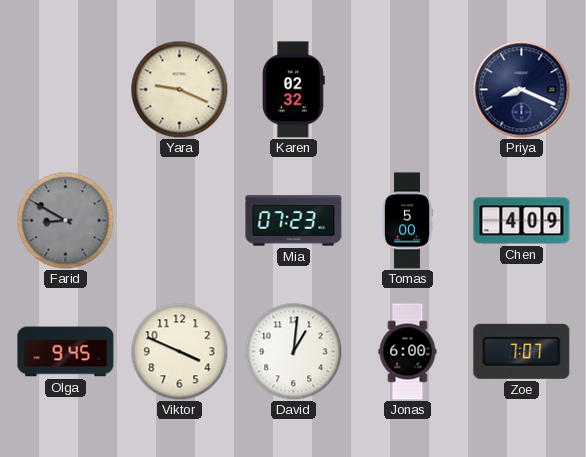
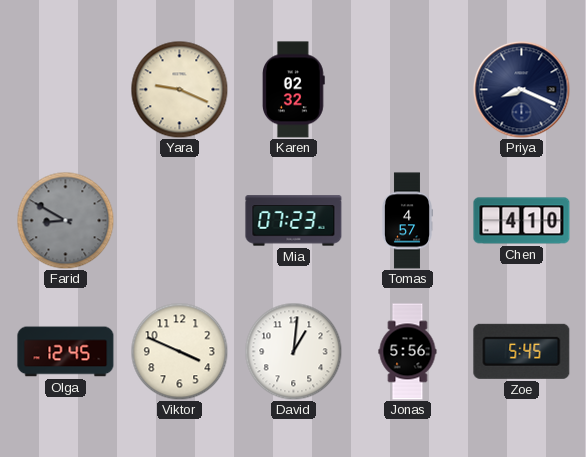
Tomas: 5:00 -> 4:57
Chen: 4:09 -> 4:10
Olga: 9:45 -> 12:45
Jonas: 6:00 -> 5:56
Zoe: 7:07 -> 5:45
